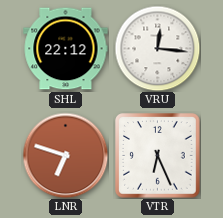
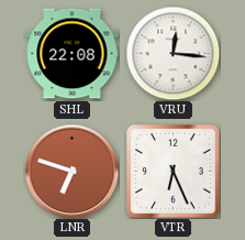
SHL: 22:12 -> 22:08
